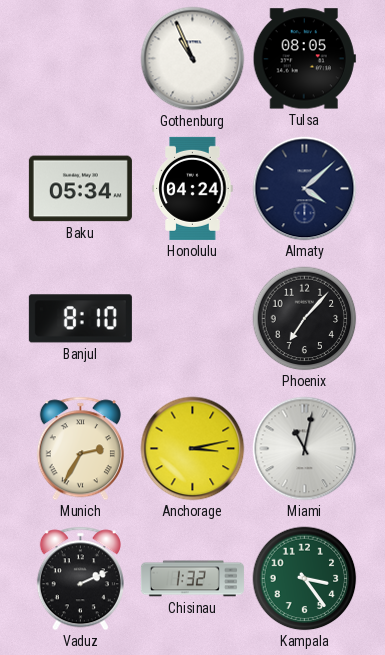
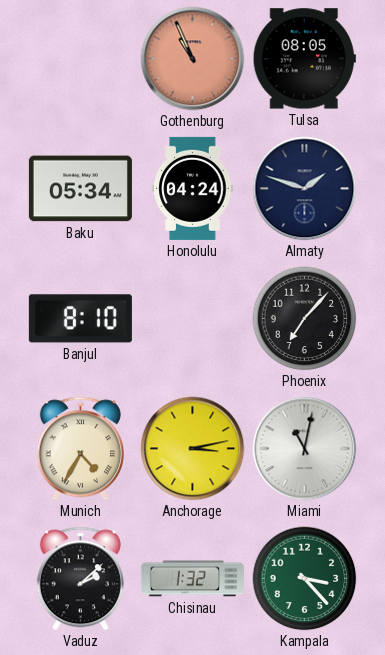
Gothenburg dial: white -> salmon
Almaty: 4:08 -> 1:48
Munich: 2:35 -> 4:35
Vaduz: 2:11 -> 2:08
Kampala: 3:24 -> 3:23
